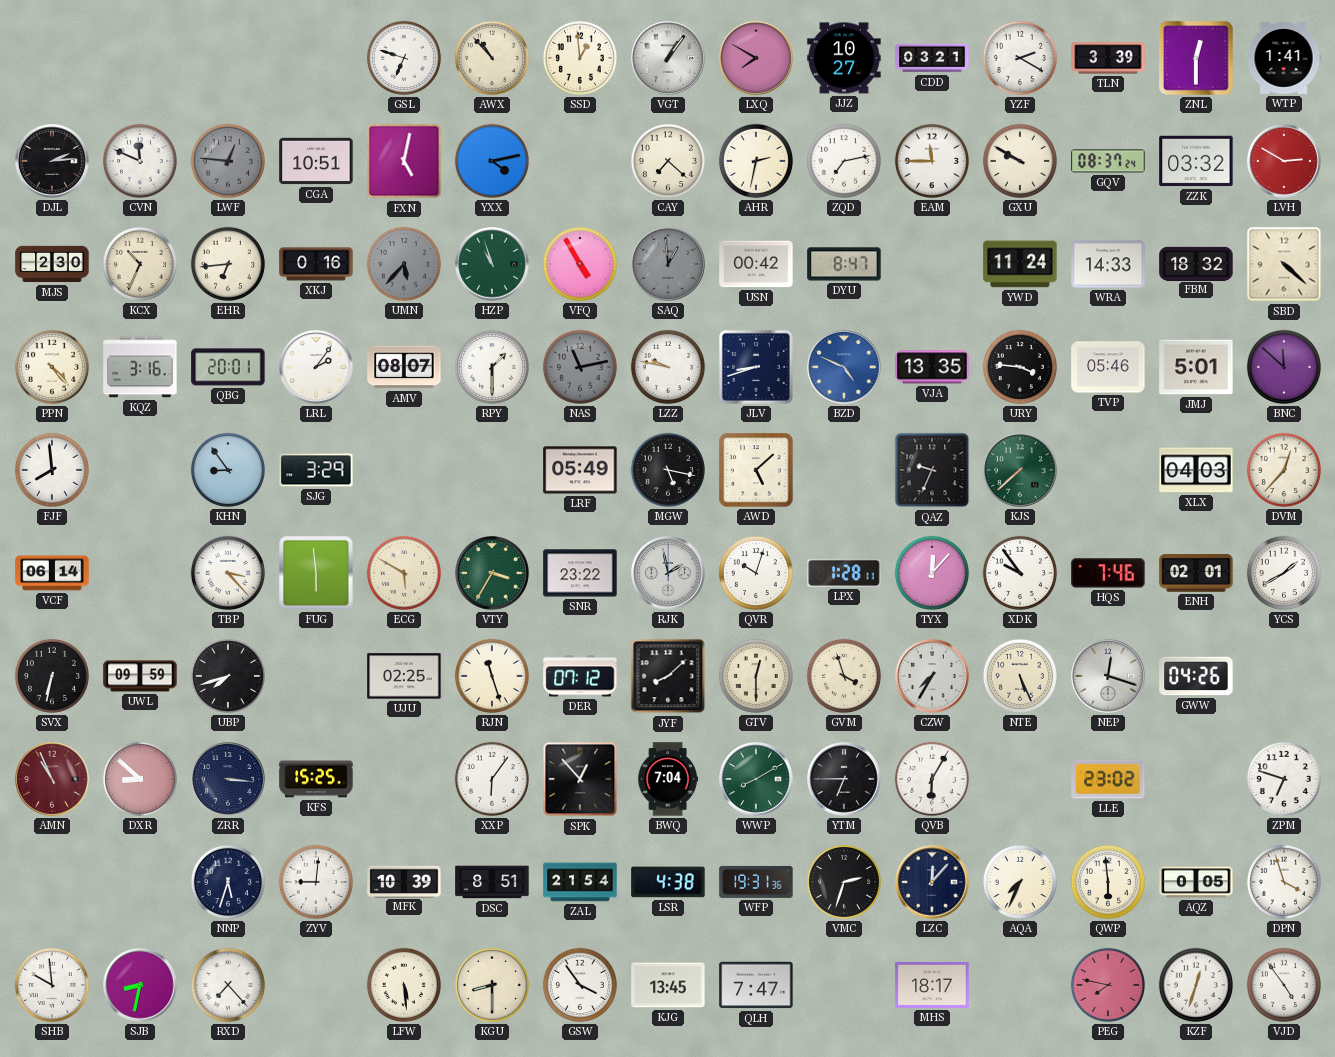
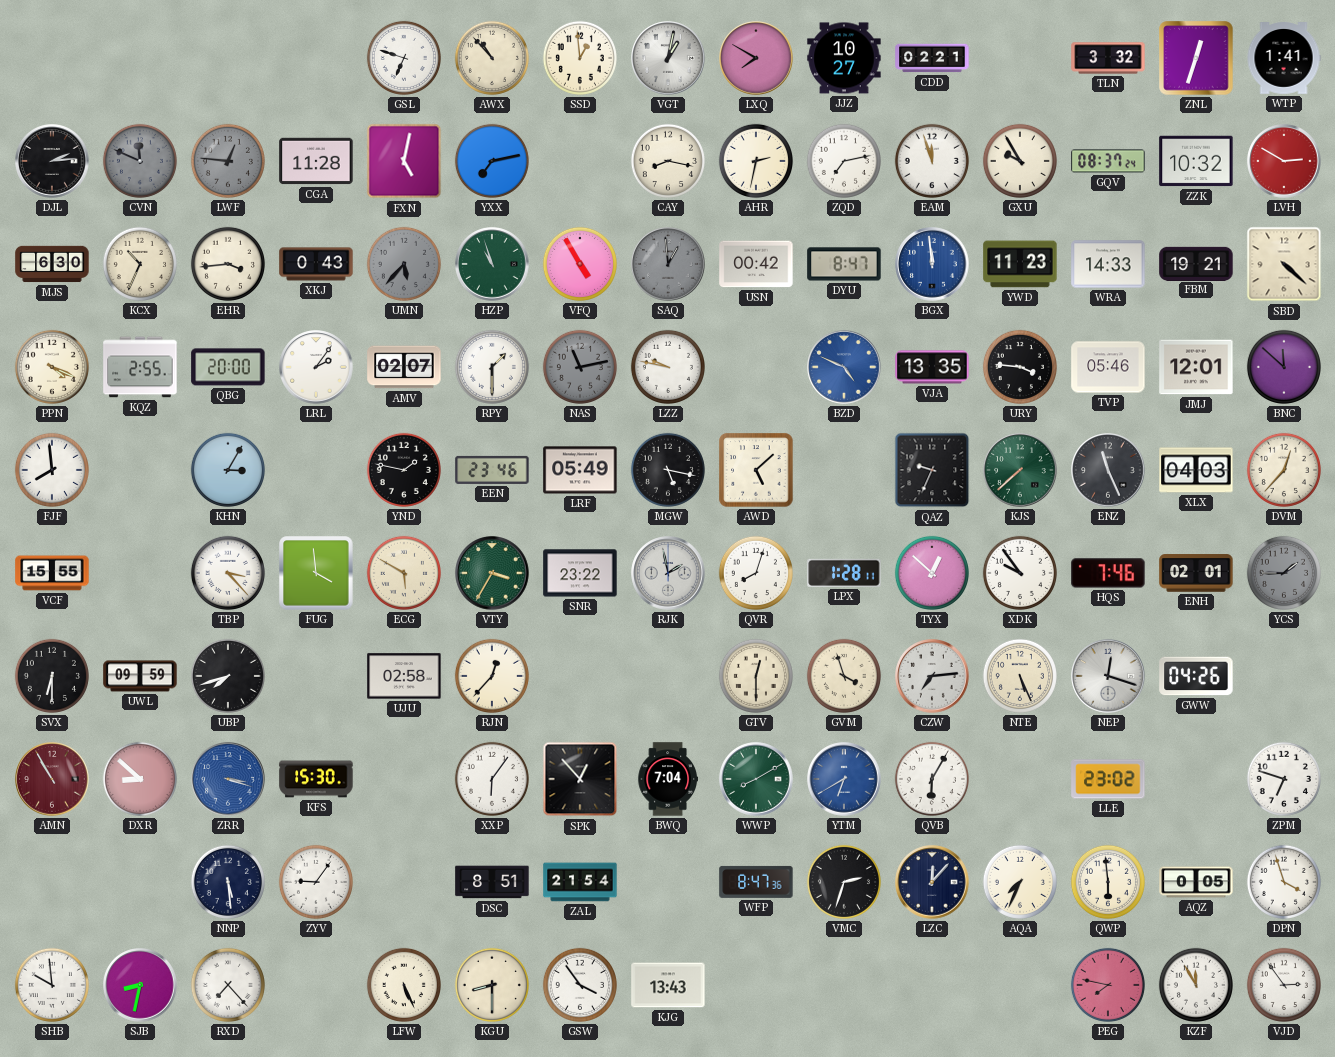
VGT: 1:06 -> 1:02
CDD: 03:21 -> 02:21
YZF: 2:20 -> none
TLN: 3:39 -> 3:32
ZNL: 12:30 -> 12:33
CVN dial: white -> grey
CGA: 10:51 -> 11:28
YXX: 4:13 -> 7:13
CAY: 7:22 -> 8:17
EAM: 11:45 -> 11:57
GXU: 9:50 -> 9:55
ZZK: 03:32 -> 10:32
MJS: 2:30 -> 6:30
EHR: 6:44 -> 3:44
XKJ: 0:16 -> 0:43
BGX: none -> 11:59
YWD: 11:24 -> 11:23
FBM: 18:32 -> 19:21
PPN: 4:23 -> 4:19
KQZ: 3:16 -> 2:55
QBG: 20:01 -> 20:00
AMV: 08:07 -> 02:07
JLV: 8:42 -> none
JMJ: 5:01 -> 12:01
KHN: 8:54 -> 3:05
SJG: 3:29 -> none
YND: none -> 1:47
EEN: none -> 23:46
ENZ: none -> 11:26
VCF: 06:14 -> 15:55
FUG: 5:59 -> 3:59
QVR: 10:03 -> 8:03
TYX: 12:07 -> 12:52
YCS: 1:40 -> 1:45
YCS dial: white -> grey
SVX: 6:32 -> 6:30
UJU: 02:25 -> 02:58
RJN: 11:27 -> 12:37
DER: 07:12 -> none
JYF: 8:08 -> none
CZW: 7:35 -> 7:14
AMN: 10:56 -> 10:55
ZRR: 3:16 -> 3:18
ZRR dial: navy -> blue
KFS: 15:25 -> 15:30
YTM: 6:45 -> 6:40
YTM dial: black -> blue
NNP: 5:33 -> 5:29
ZYV: 9:01 -> 9:06
MFK: 10:39 -> none
LSR: 4:38 -> none
WFP: 19:31 -> 8:47
LFW: 5:29 -> 5:26
KJG: 13:45 -> 13:43
QLH: 7:47 -> none
MHS: 18:17 -> none
KZF: 12:33 -> 11:55
VJD: 4:54 -> 2:54
